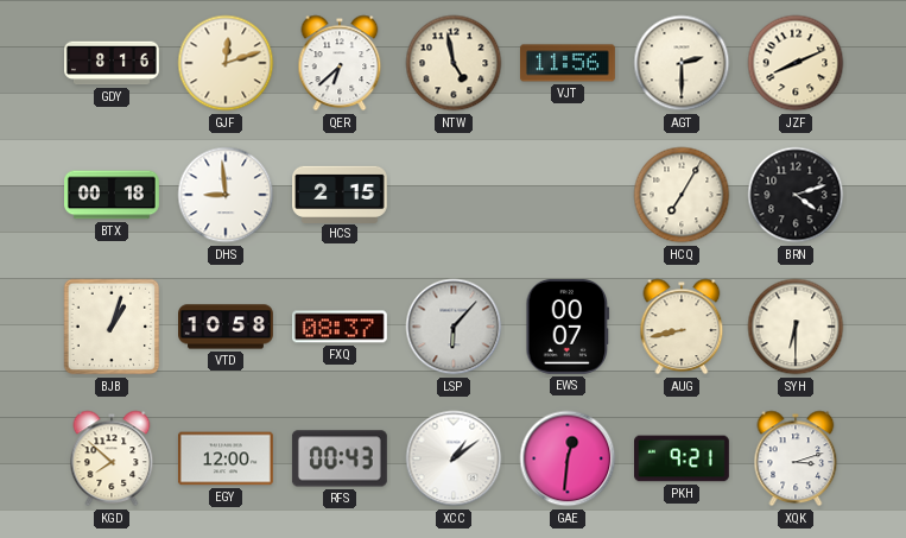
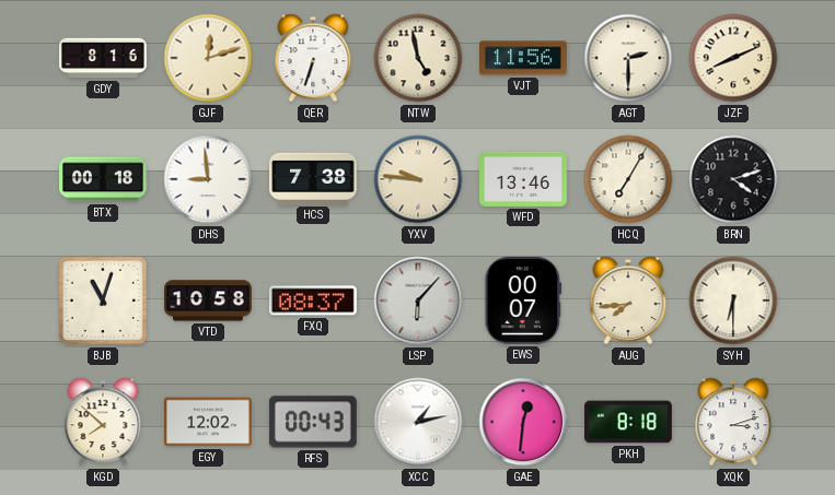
QER: 6:38 -> 6:33
HCS: 2:15 -> 7:38
YXV: none -> 9:46
WFD: none -> 13:46
BJB: 1:03 -> 11:03
AUG: 8:43 -> 7:44
EGY: 12:00 -> 12:02
XCC: 1:09 -> 1:13
PKH: 9:21 -> 8:18
